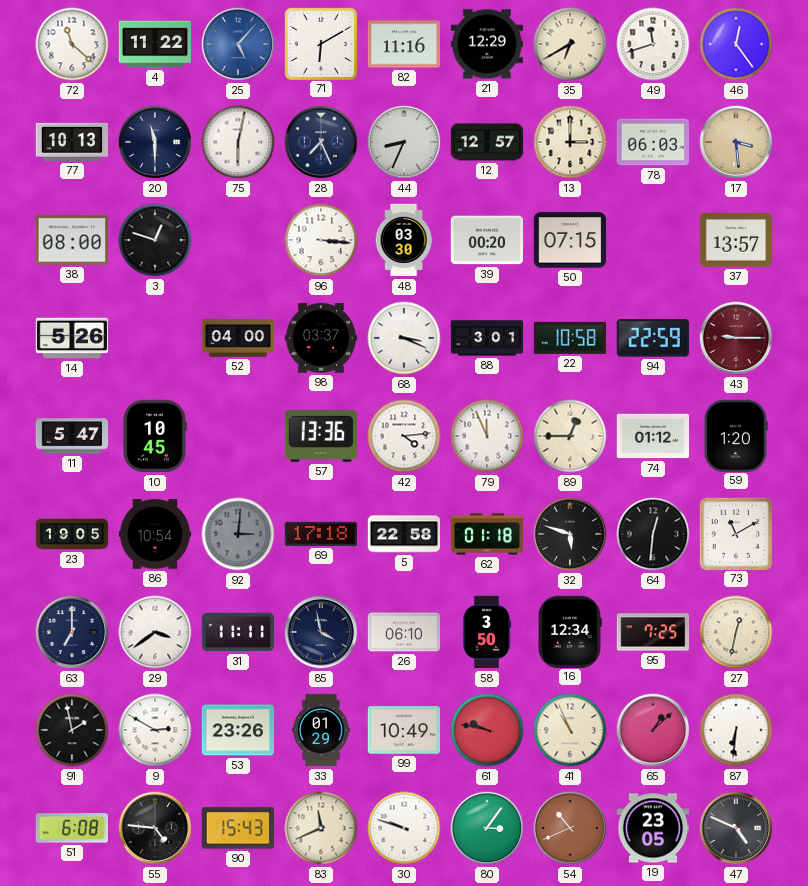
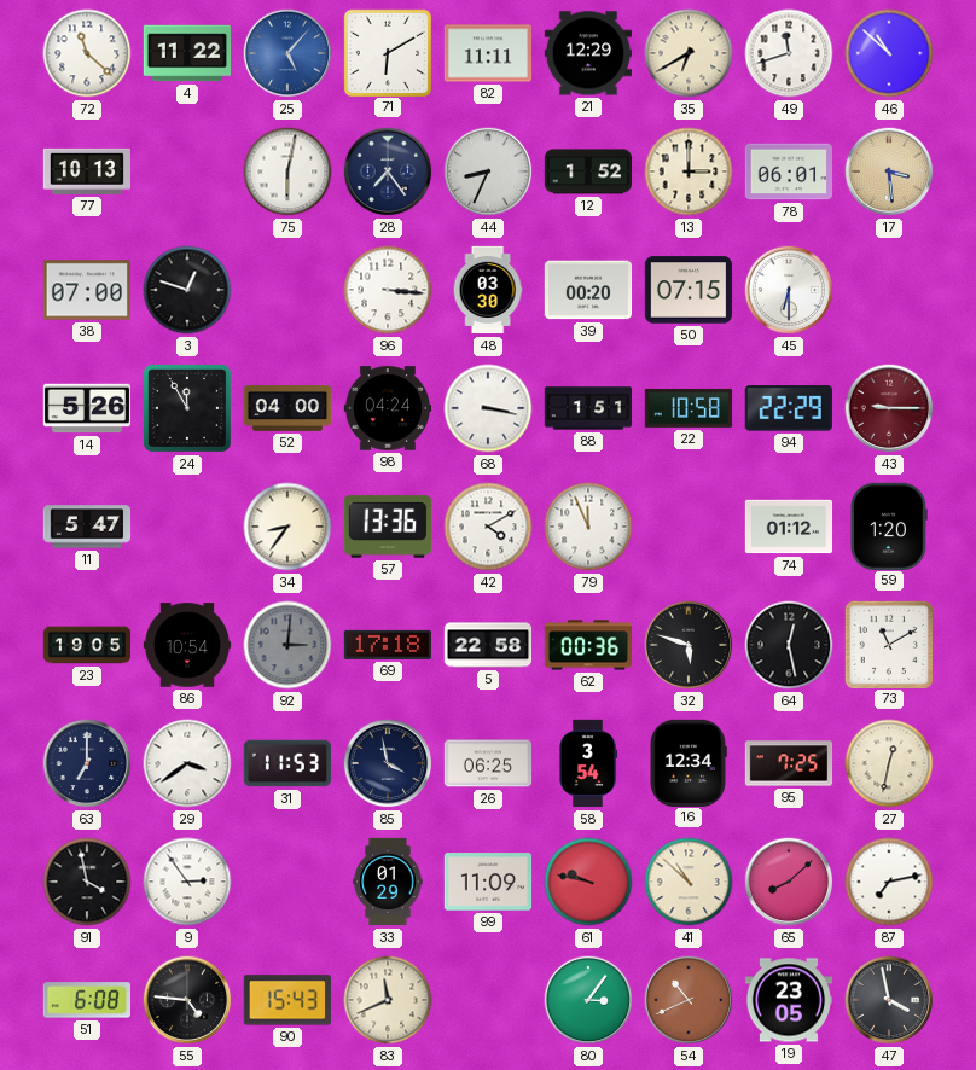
82: 11:16 -> 11:11
46: 12:24 -> 10:52
20: 11:30 -> none
28: 7:26 -> 7:24
12: 12:57 -> 1:52
78: 06:03 -> 06:01
38: 08:00 -> 07:00
45: none -> 6:30
37: 13:57 -> none
24: none -> 11:55
98: 03:37 -> 04:24
68: 3:19 -> 3:17
88: 3:01 -> 1:51
94: 22:59 -> 22:29
10: 10:45 -> none
34: none -> 8:36
42: 4:14 -> 4:10
89: 12:45 -> none
62: 01:18 -> 00:36
64: 12:31 -> 12:28
31: 11:11 -> 11:53
26: 06:10 -> 06:25
58: 3:50 -> 3:54
91: 1:58 -> 3:58
9: 2:50 -> 2:54
53: 23:26 -> none
99: 10:49 -> 11:09
41: 10:56 -> 10:52
65: 1:08 -> 8:08
87: 6:31 -> 7:13
30: 9:48 -> none
47: 4:49 -> 3:58
